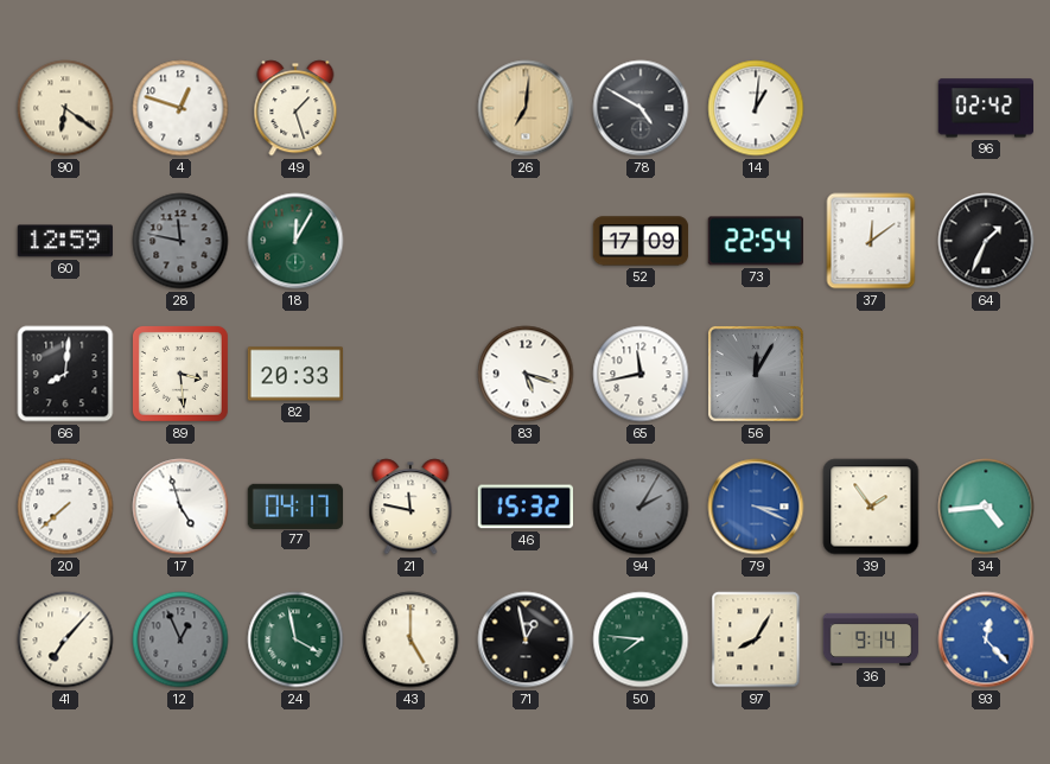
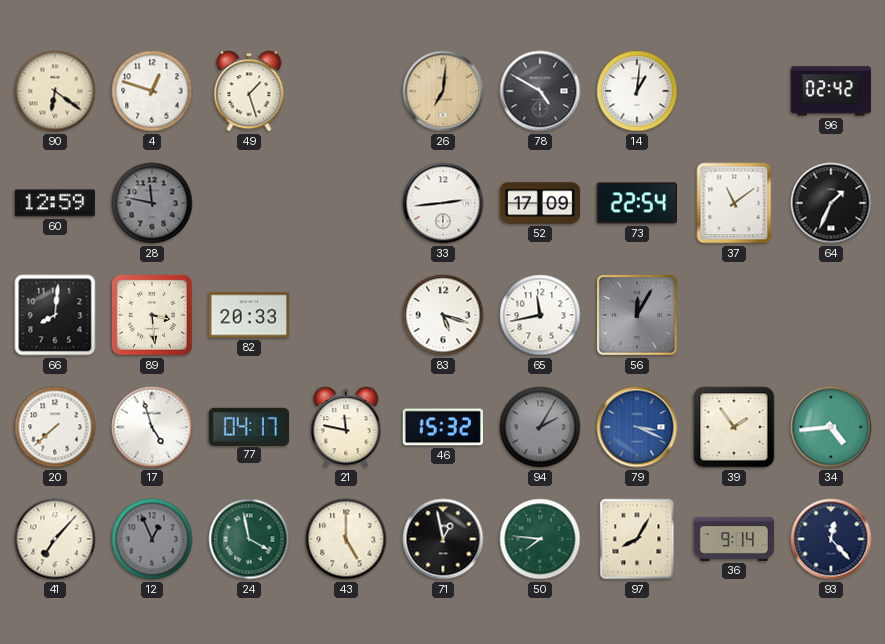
18: 12:05 -> none
33: none -> 2:44
37: 12:09 -> 11:09
93 dial: blue -> navy
